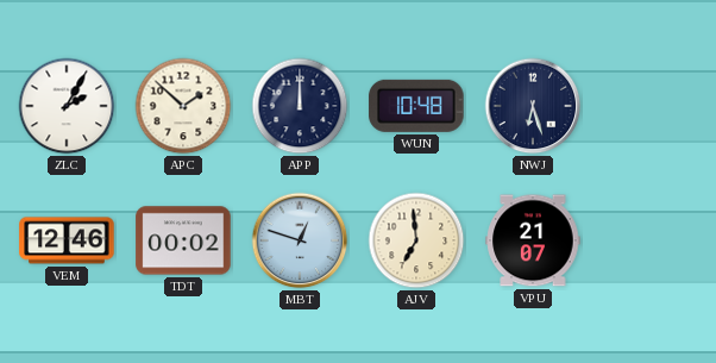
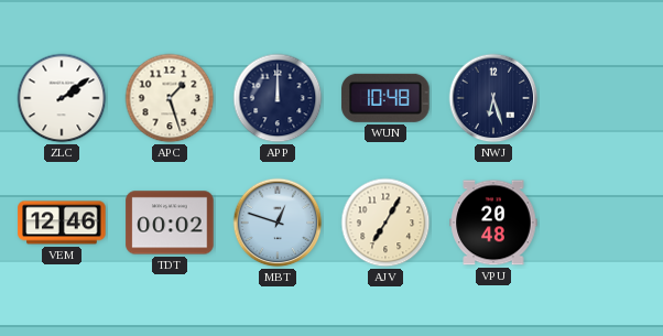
ZLC: 2:05 -> 2:09
APC: 1:52 -> 1:27
AJV: 6:59 -> 7:05
VPU: 21:07 -> 20:48
